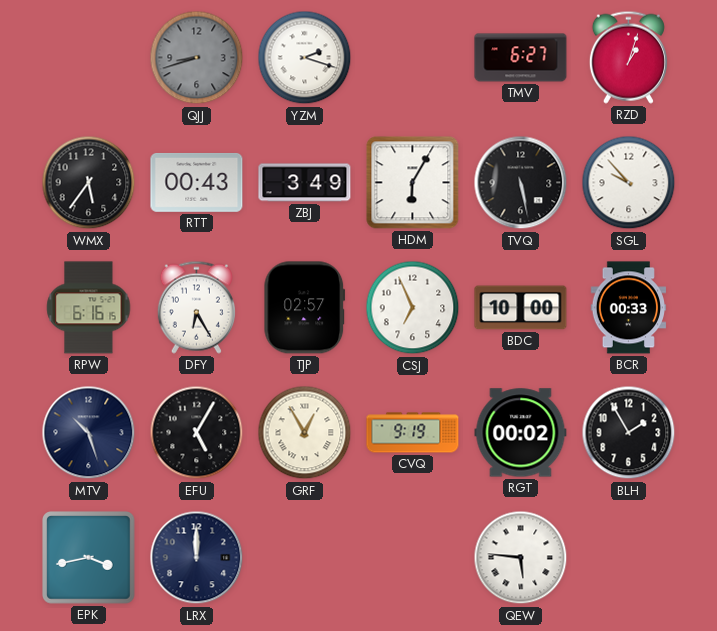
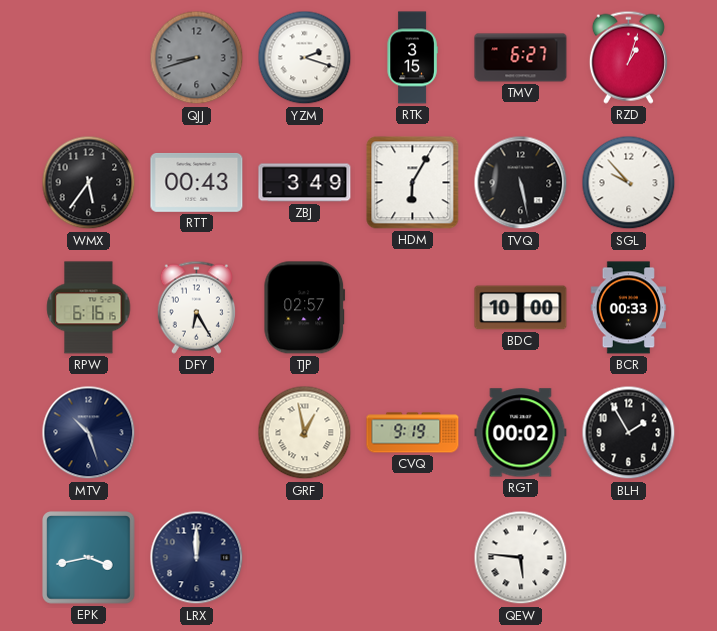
RTK: none -> 3:15
CSJ: 6:56 -> none
EFU: 5:05 -> none
GRF: 12:55 -> 12:58
